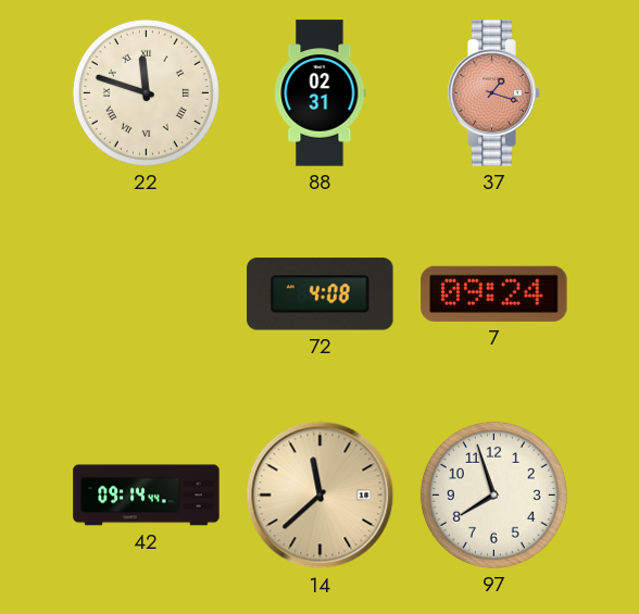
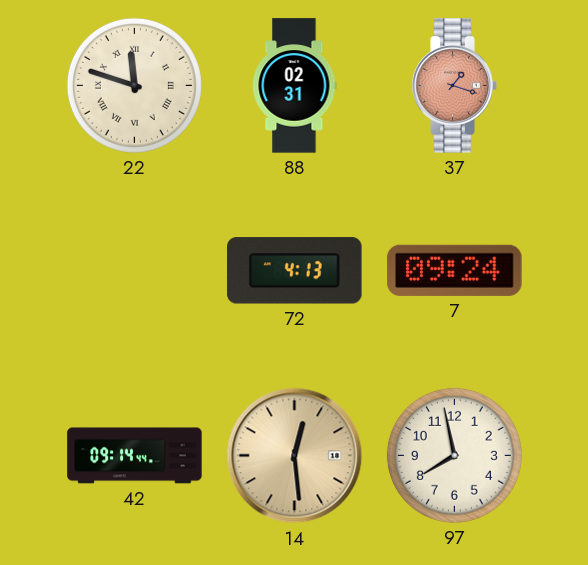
72: 4:08 -> 4:13
14: 11:38 -> 12:29
97: 7:57 -> 7:58
